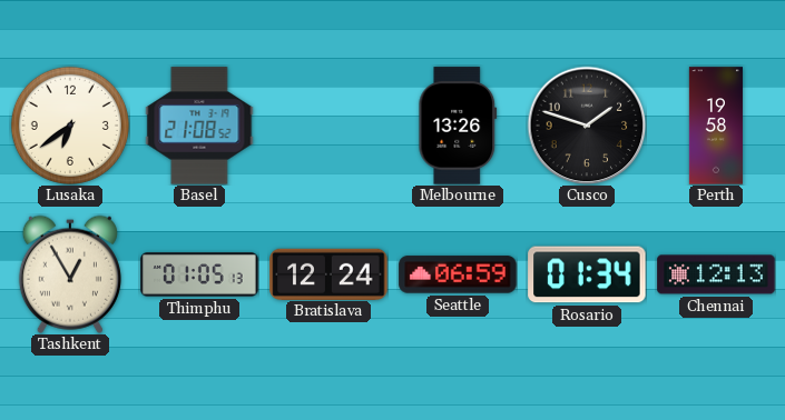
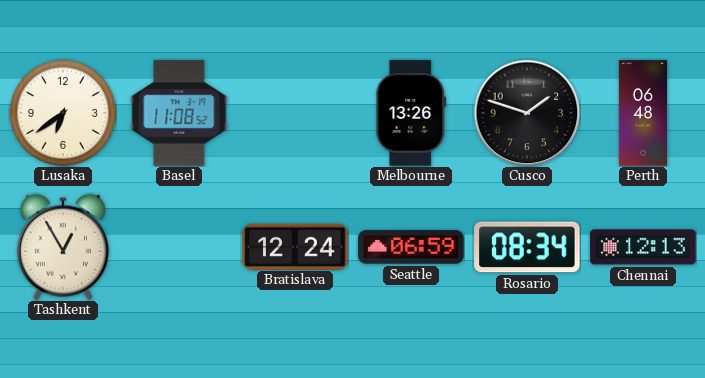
Basel: 21:08 -> 11:08
Perth: 19:58 -> 06:48
Thimphu: 01:05 -> none
Rosario: 01:34 -> 08:34
